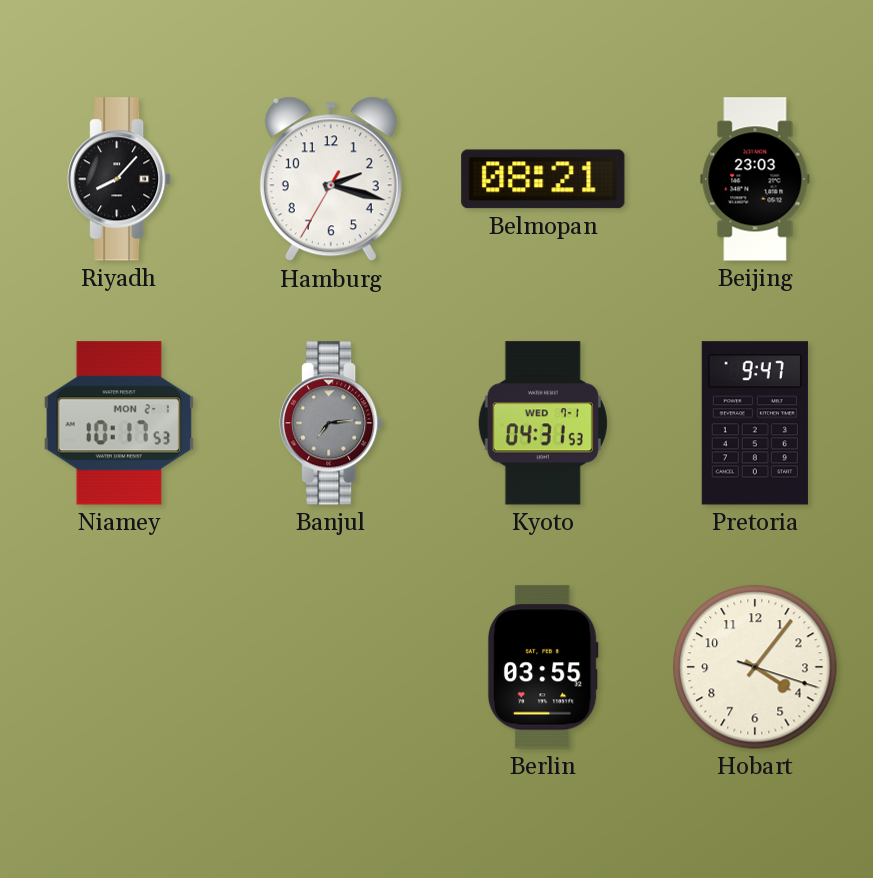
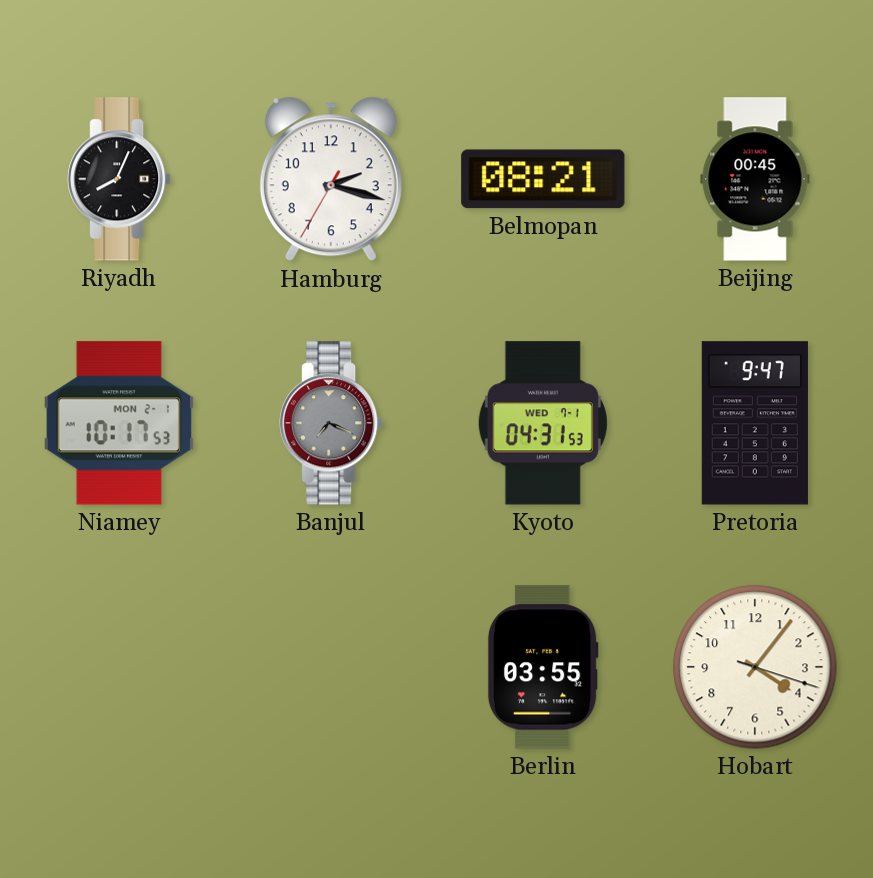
Riyadh: 8:07 -> 8:04
Beijing: 23:03 -> 00:45
Banjul: 7:14 -> 7:19
